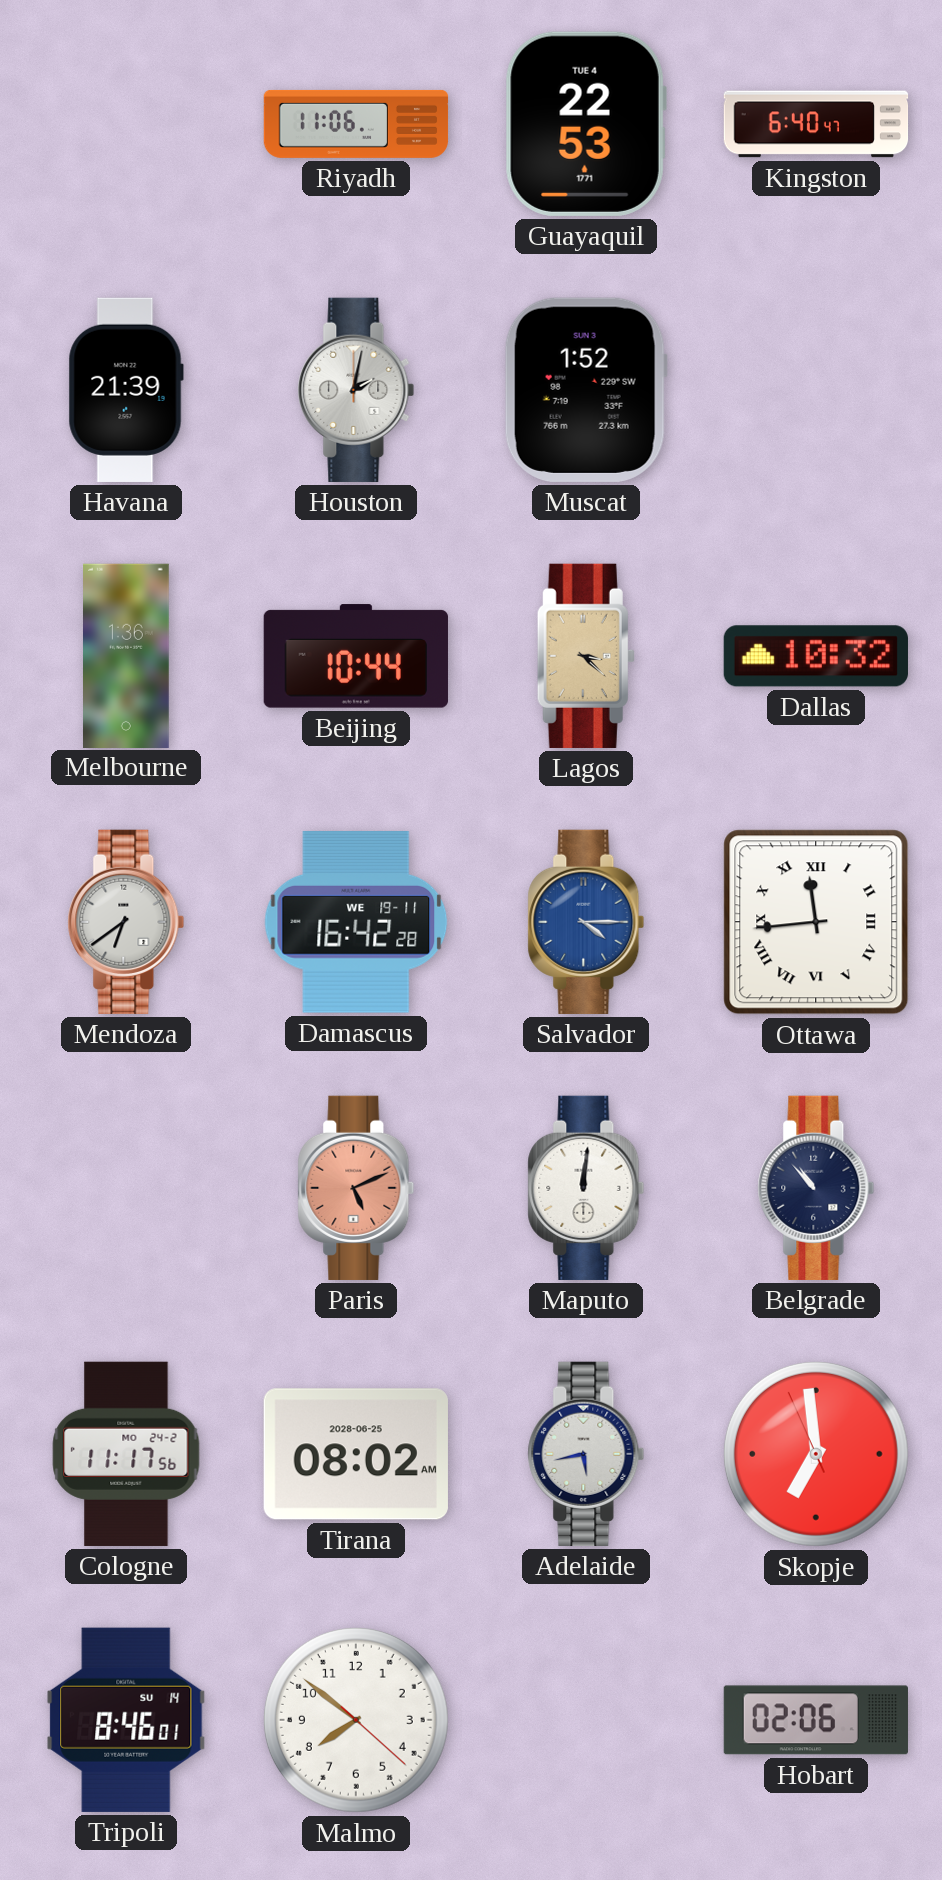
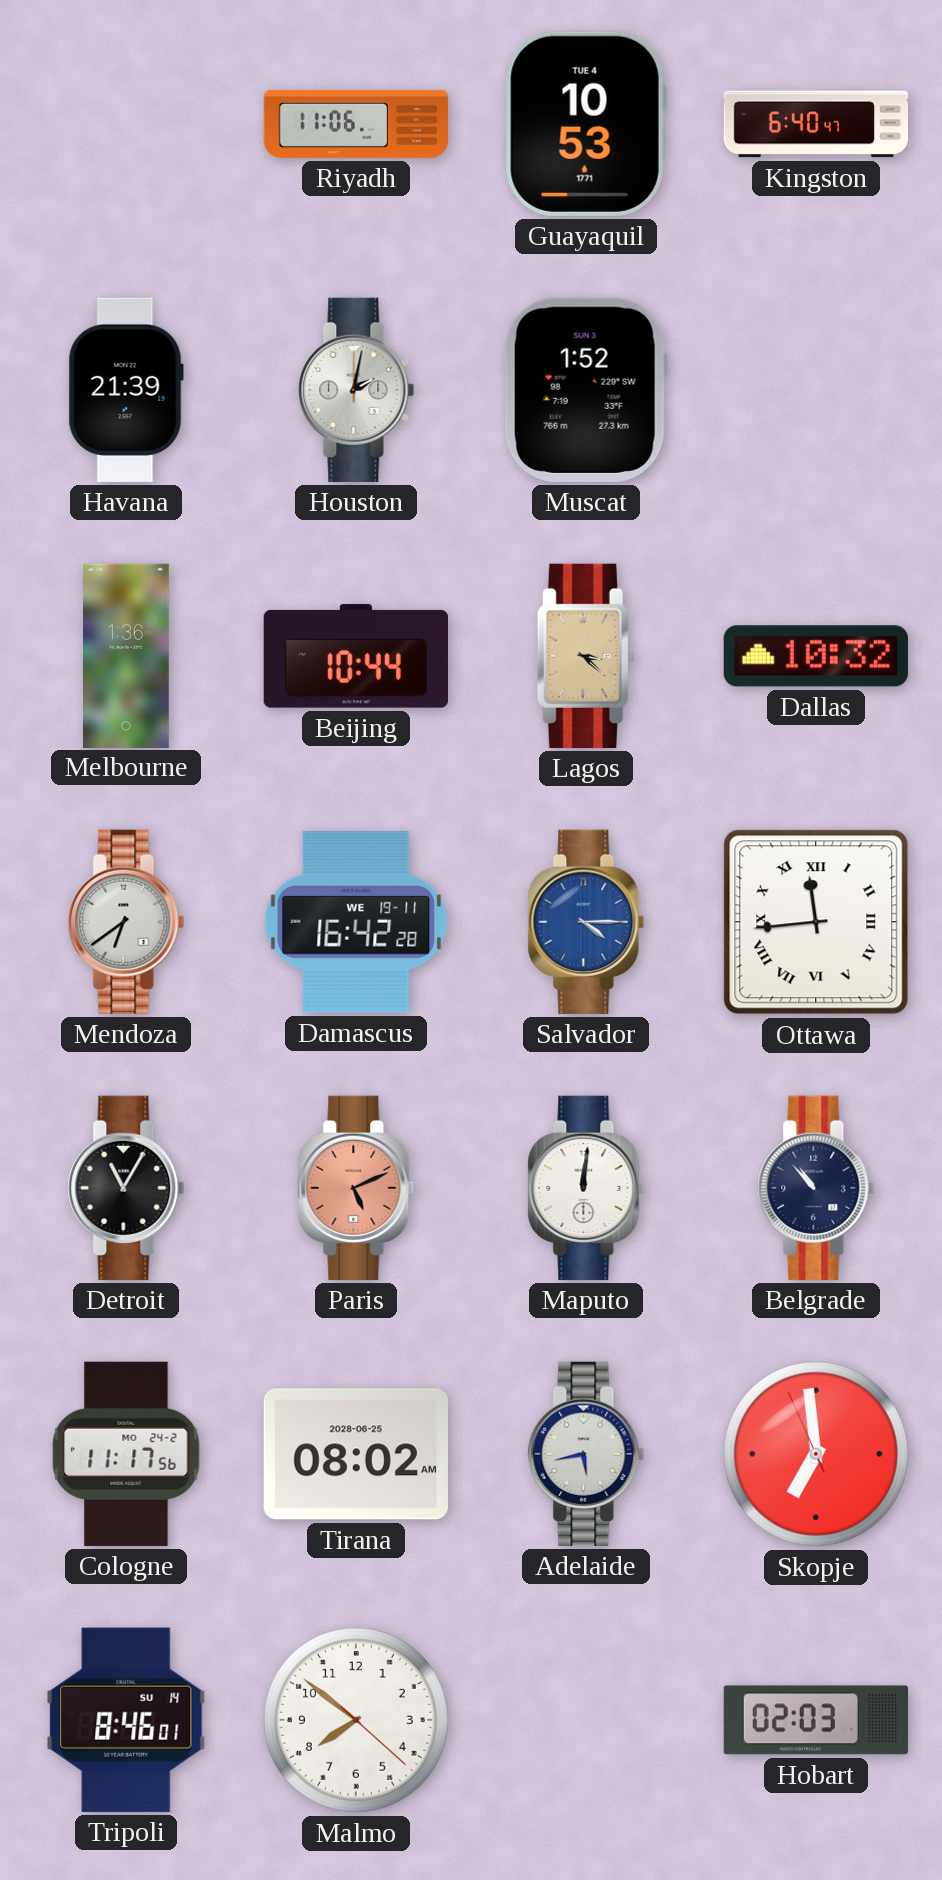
Guayaquil: 22:53 -> 10:53
Detroit: none -> 11:05
Hobart: 02:06 -> 02:03
